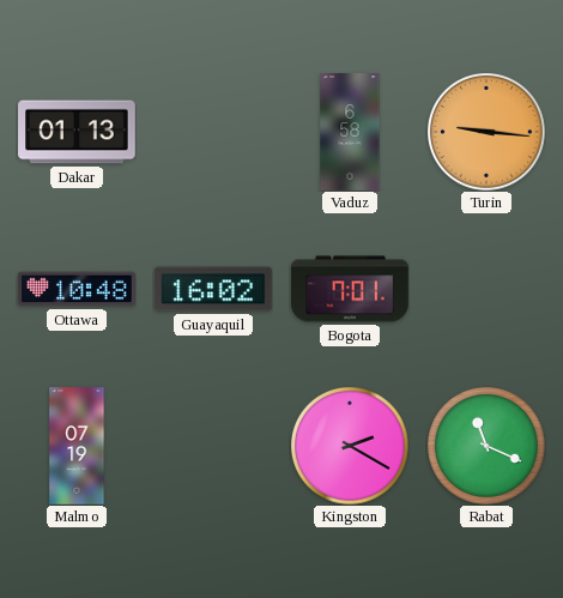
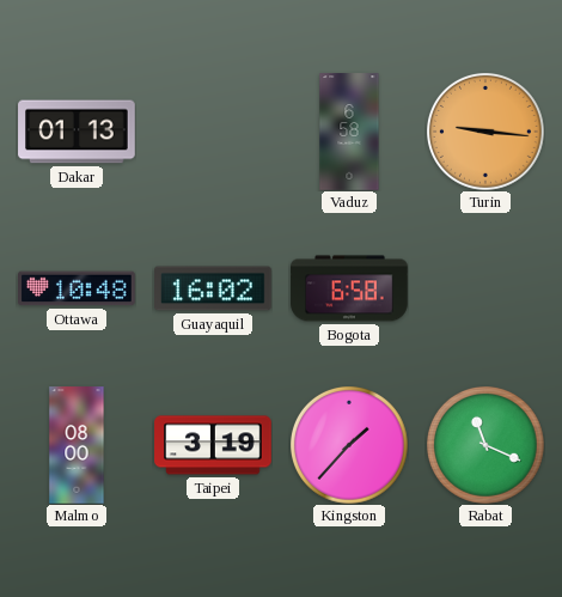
Bogota: 7:01 -> 6:58
Malmo: 07:19 -> 08:00
Taipei: none -> 3:19
Kingston: 2:20 -> 1:37
